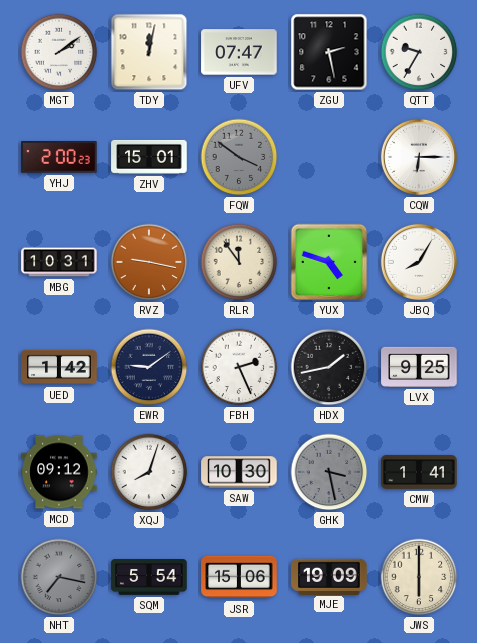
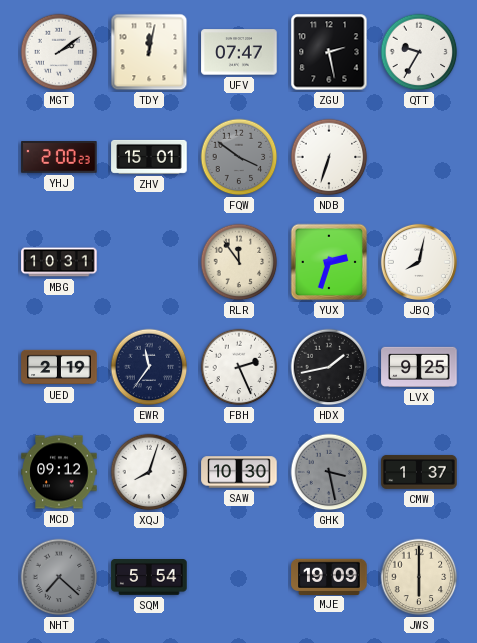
NDB: none -> 6:33
CQW: 6:15 -> none
RVZ: 9:17 -> none
YUX: 4:48 -> 2:33
JBQ: 8:05 -> 8:02
UED: 1:42 -> 2:19
EWR: 9:09 -> 11:36
CMW: 1:41 -> 1:37
NHT: 7:17 -> 7:22
JSR: 15:06 -> none
